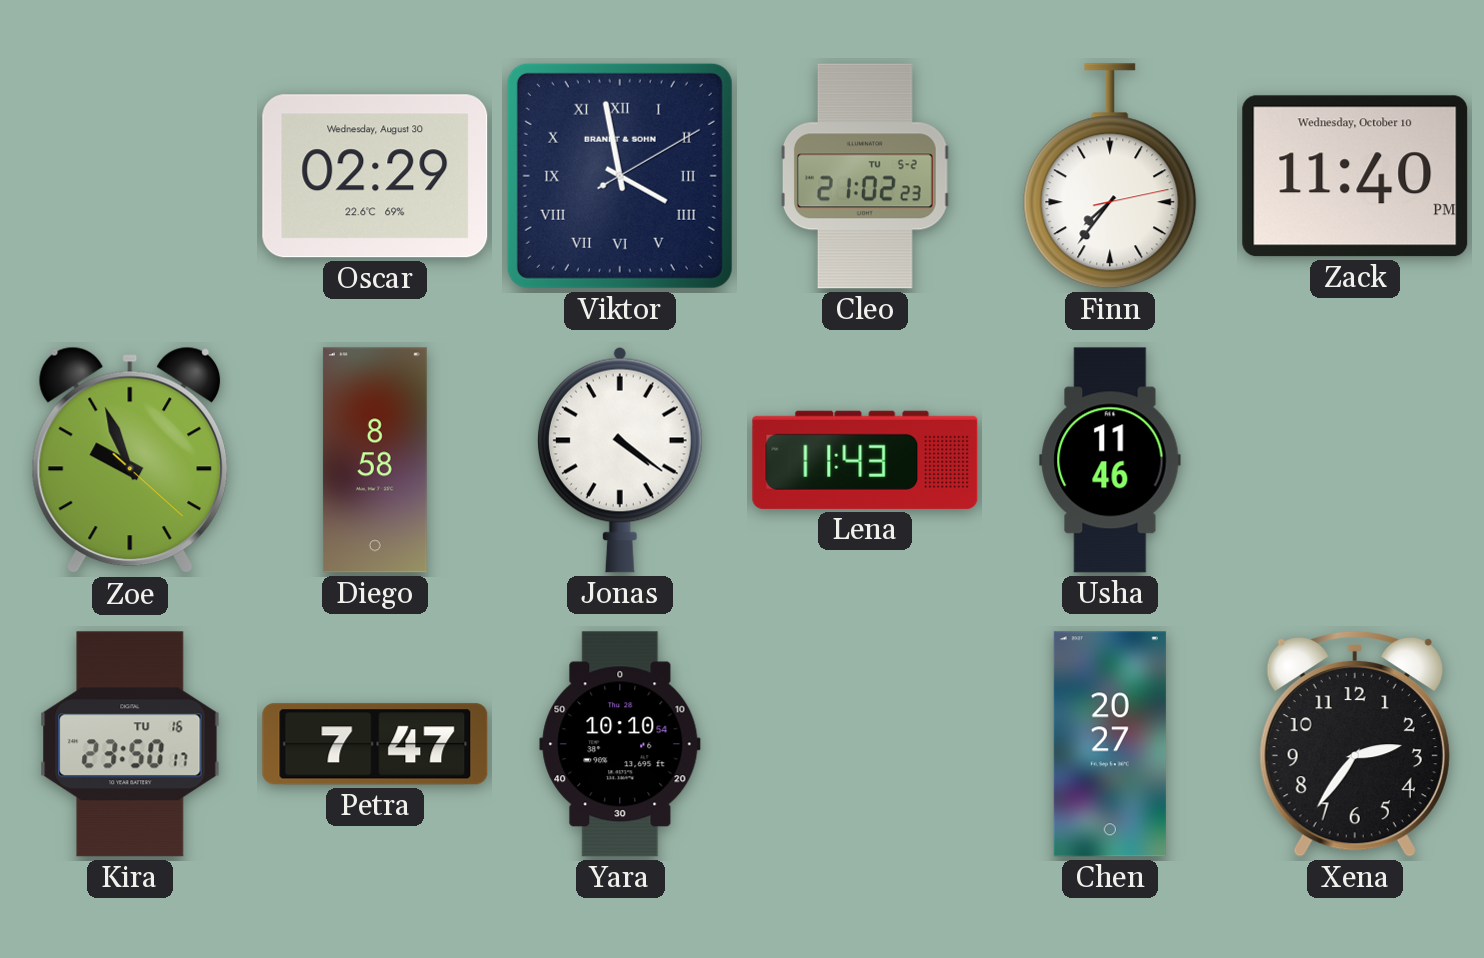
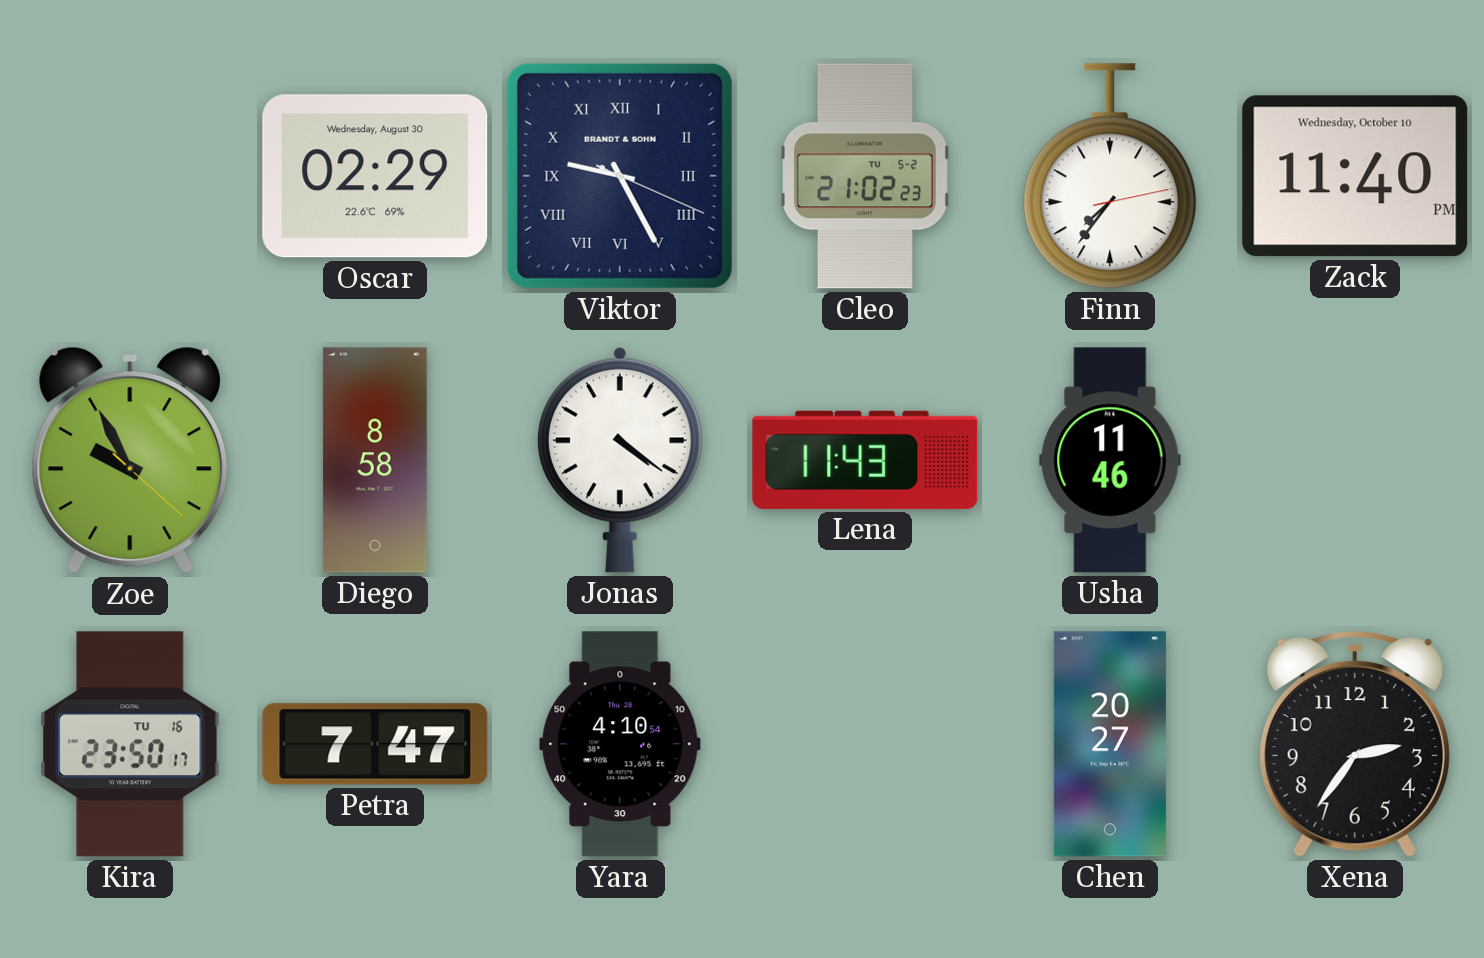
Viktor: 3:58 -> 9:25
Zoe: 9:56 -> 9:55
Yara: 10:10 -> 4:10
